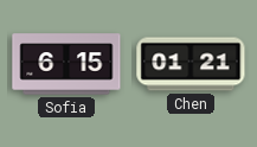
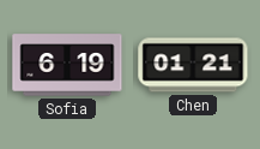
Sofia: 6:15 -> 6:19
